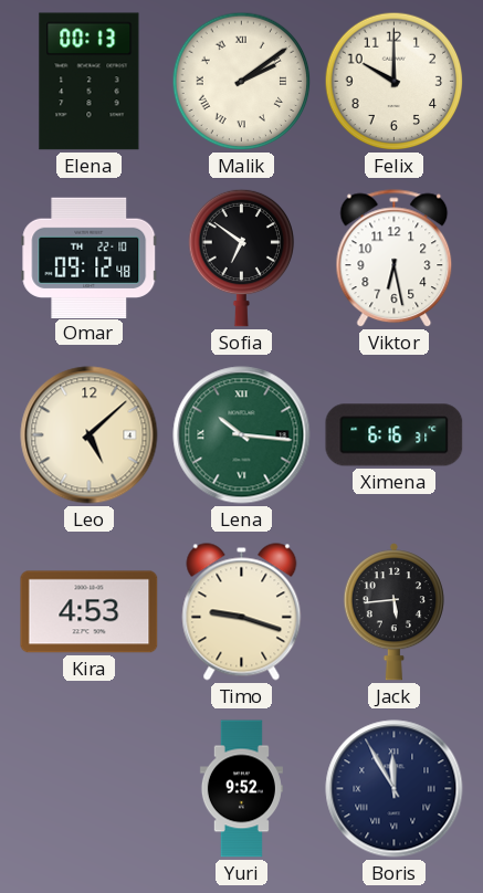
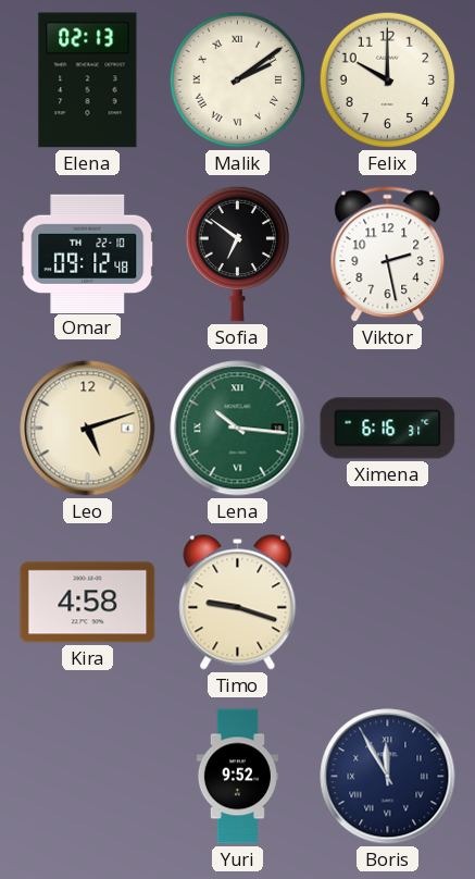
Elena: 00:13 -> 02:13
Viktor: 6:28 -> 2:28
Leo: 5:08 -> 5:12
Kira: 4:53 -> 4:58
Jack: 5:44 -> none
